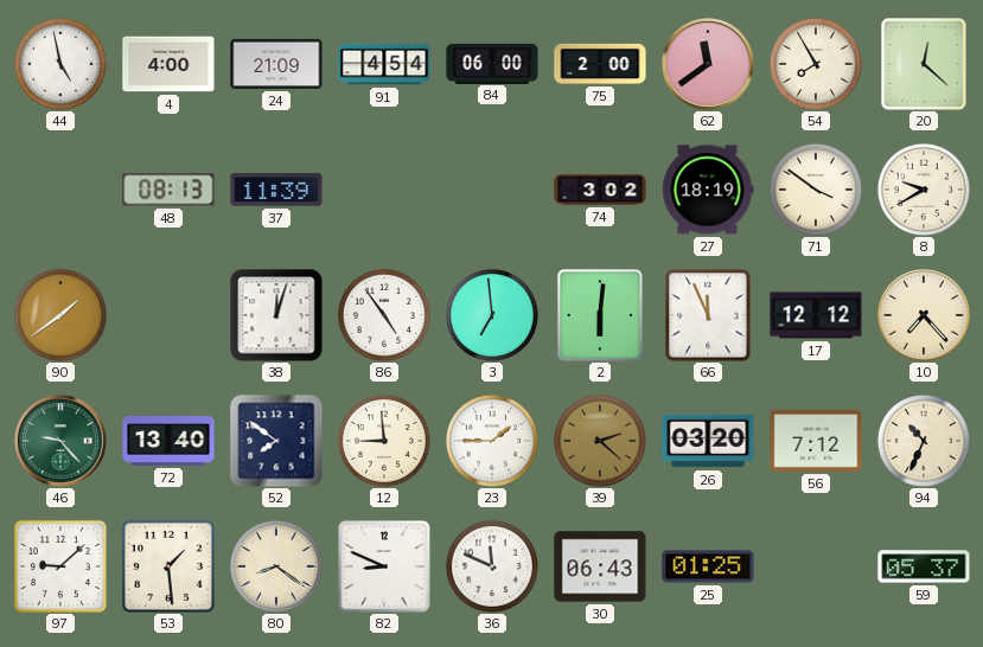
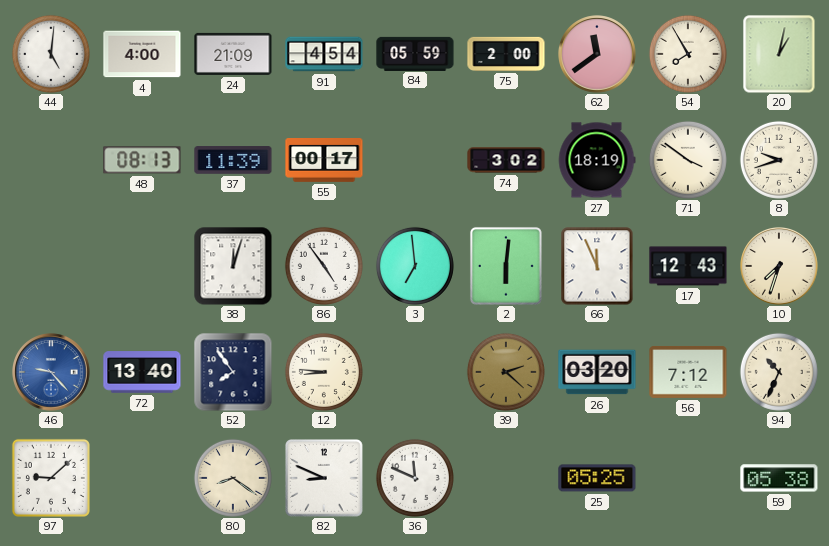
44: 4:58 -> 5:01
84: 06:00 -> 05:59
20: 12:22 -> 1:02
55: none -> 00:17
8: 9:40 -> 9:42
90: 1:39 -> none
17: 12:12 -> 12:43
10: 7:23 -> 7:33
46 dial: green -> blue
52: 7:51 -> 7:54
12: 8:59 -> 8:46
23: 1:45 -> none
53: 1:29 -> none
30: 06:43 -> none
25: 01:25 -> 05:25
59: 05:37 -> 05:38
